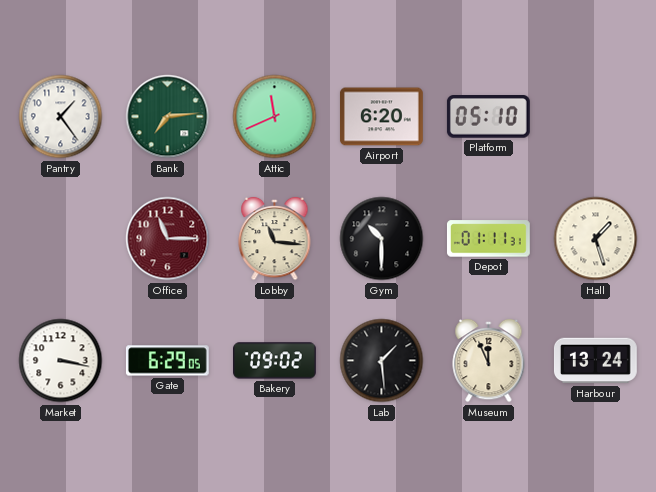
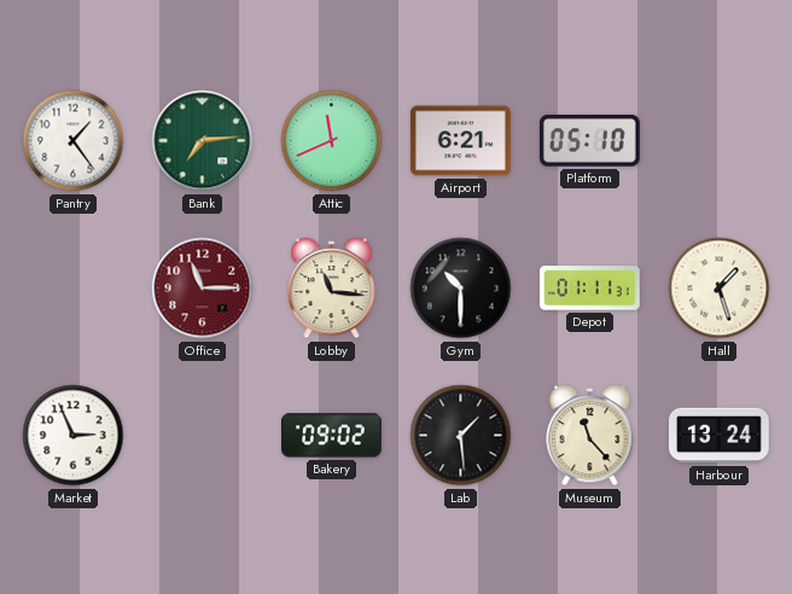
Airport: 6:20 -> 6:21
Market: 3:17 -> 2:56
Gate: 6:29 -> none
Museum: 11:56 -> 11:23
